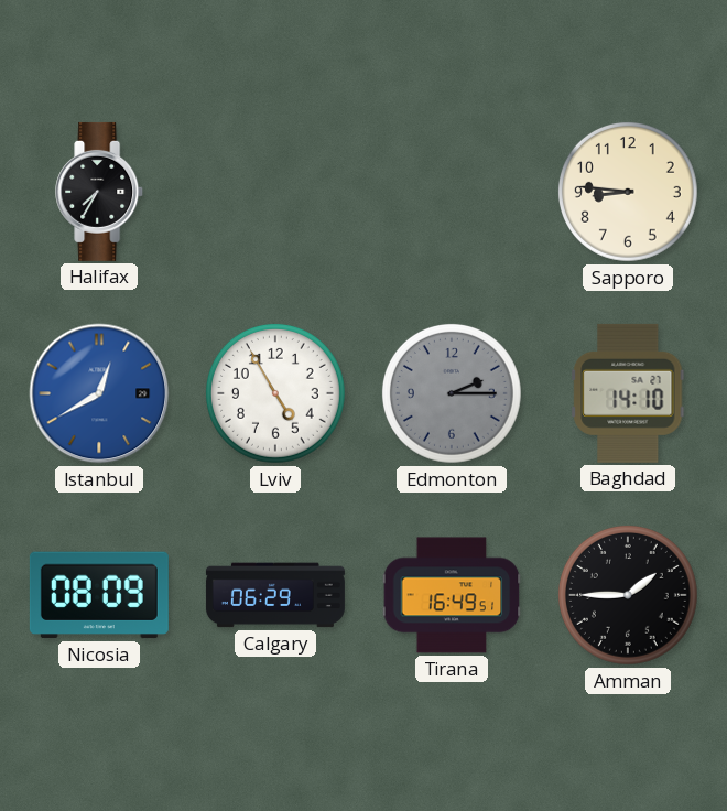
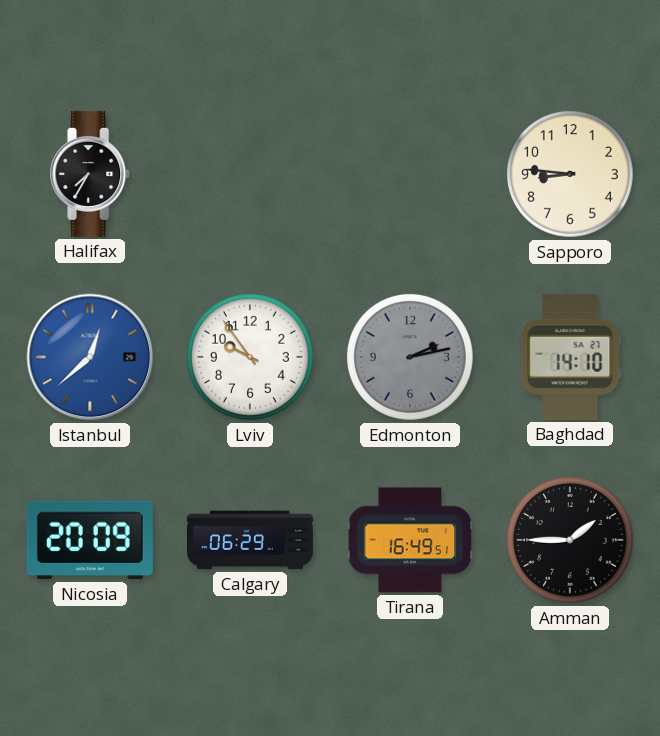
Istanbul: 12:40 -> 12:38
Lviv: 4:55 -> 9:54
Edmonton: 2:15 -> 2:13
Nicosia: 08:09 -> 20:09
